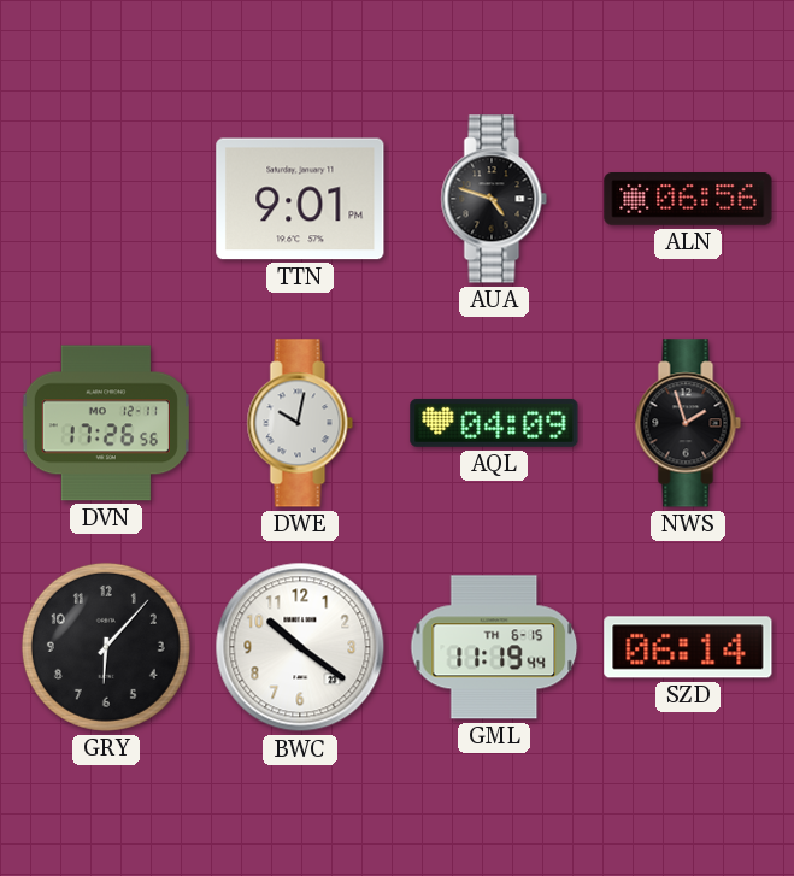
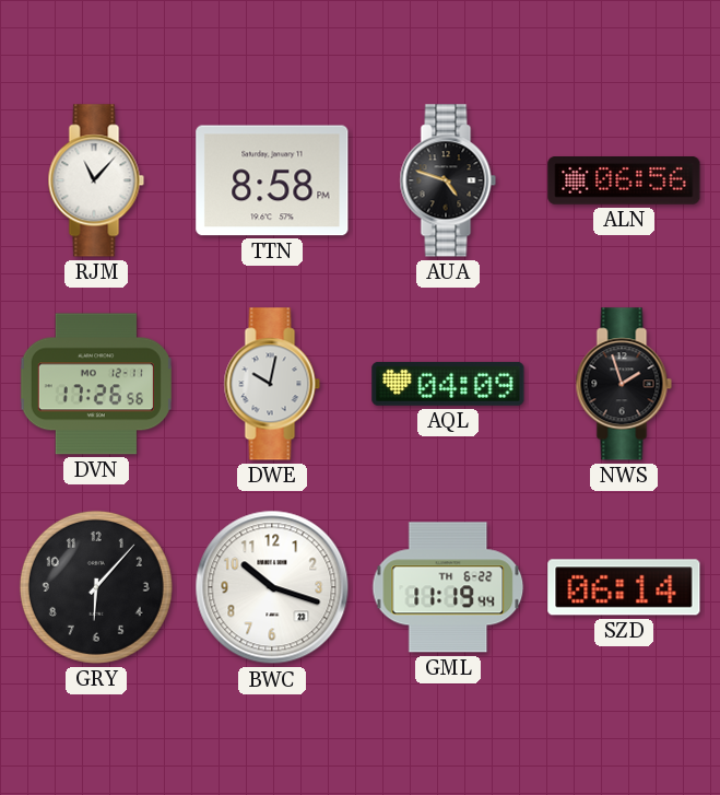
RJM: none -> 11:07
TTN: 9:01 -> 8:58
BWC: 10:21 -> 10:18
GML date: TH 6-15 -> TH 6-22
